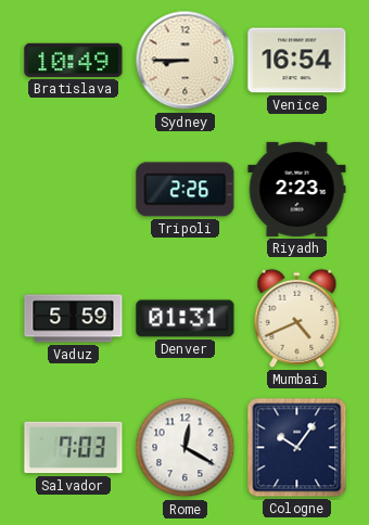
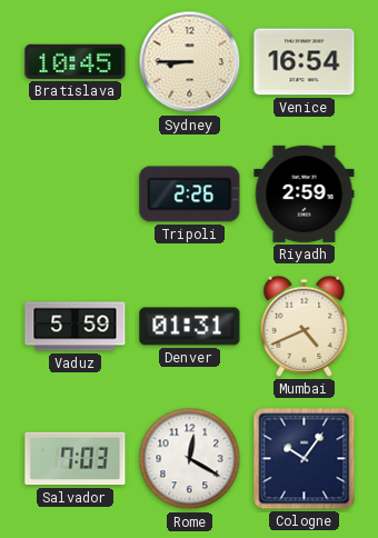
Bratislava: 10:49 -> 10:45
Riyadh: 2:23 -> 2:59
